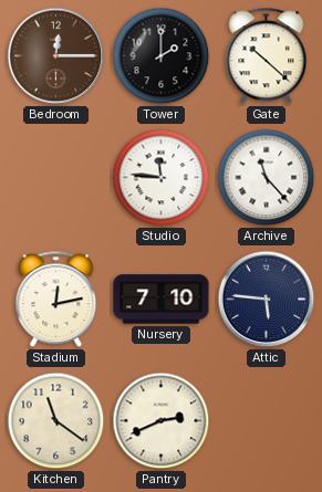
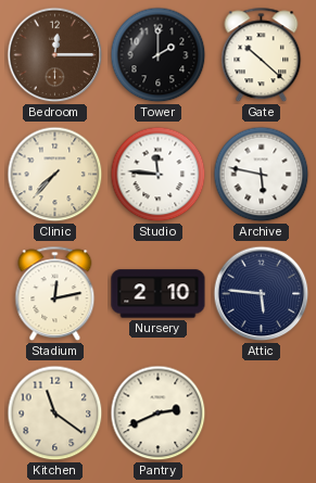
Clinic: none -> 7:37
Archive: 11:23 -> 5:47
Nursery: 7:10 -> 2:10
